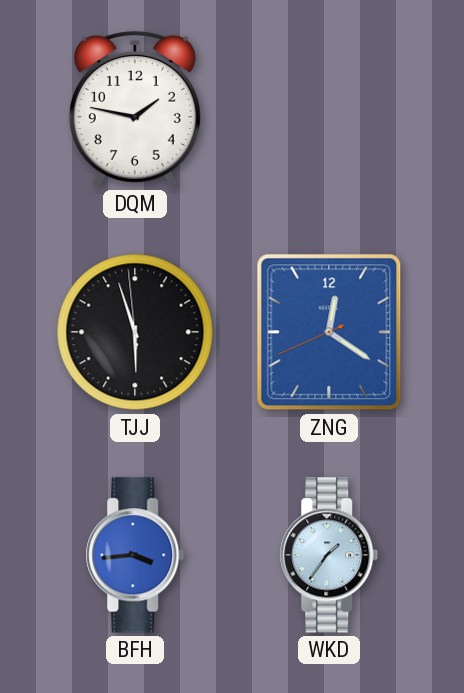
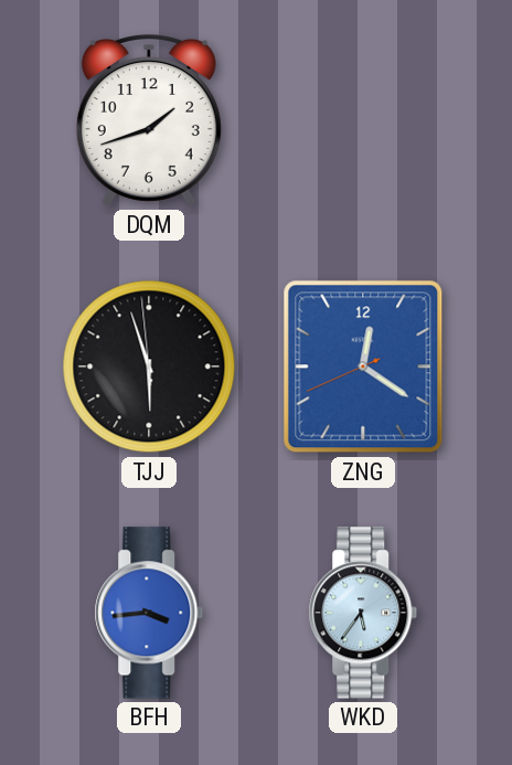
DQM: 1:47 -> 1:42
WKD: 1:36 -> 5:36
